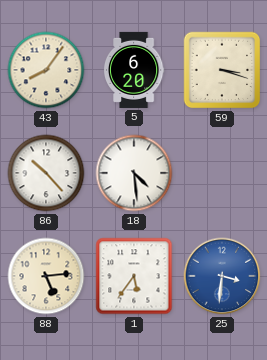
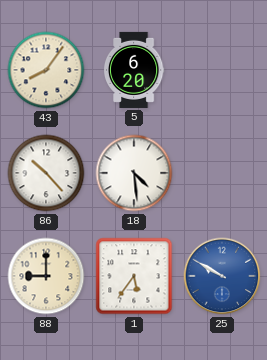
59: 3:18 -> none
88: 5:14 -> 9:00
25: 3:31 -> 9:50
